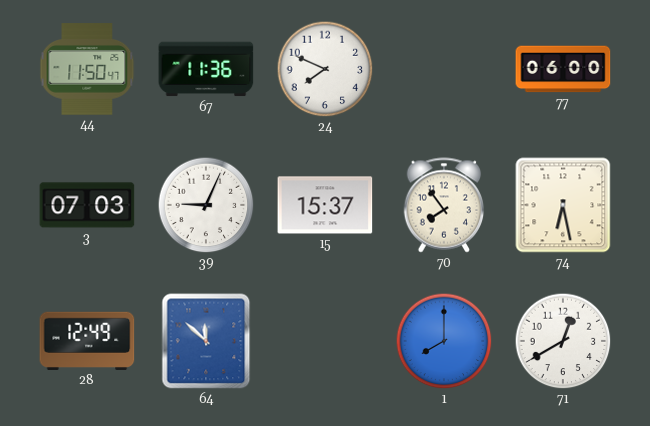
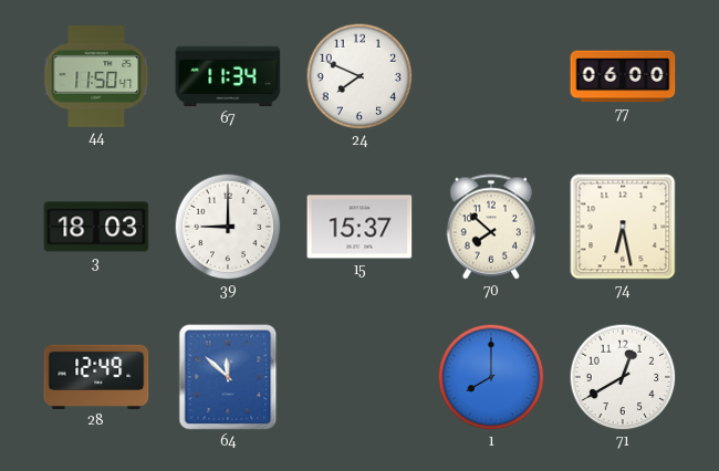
67: 11:36 -> 11:34
3: 07:03 -> 18:03
39: 9:04 -> 9:00
70: 7:54 -> 7:52
